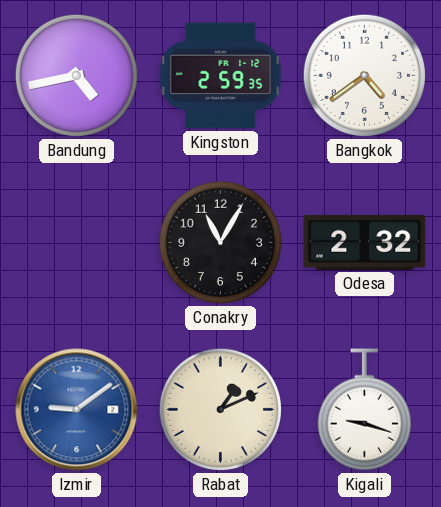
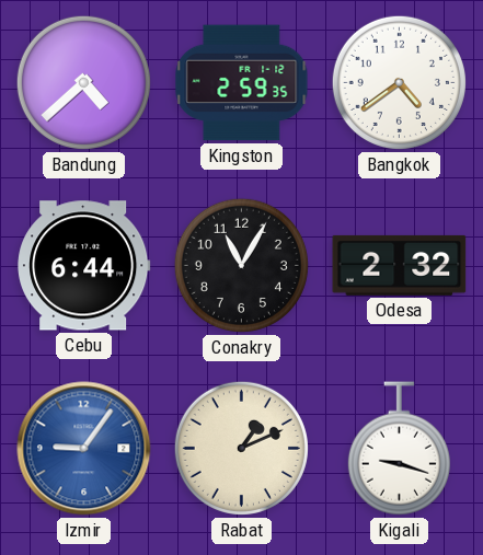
Bandung: 4:43 -> 4:38
Cebu: none -> 6:44
Izmir: 9:09 -> 9:06
